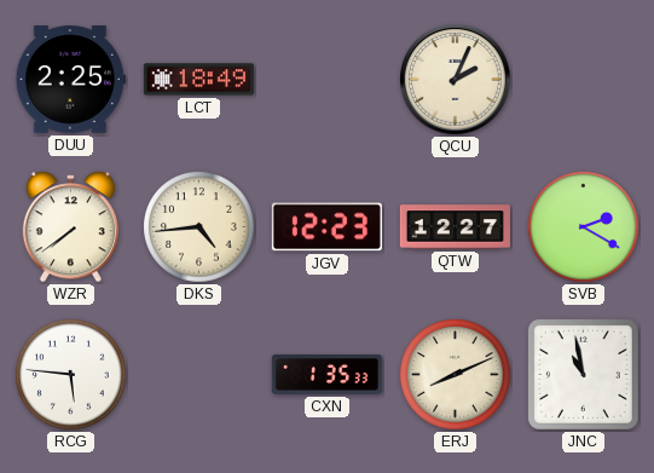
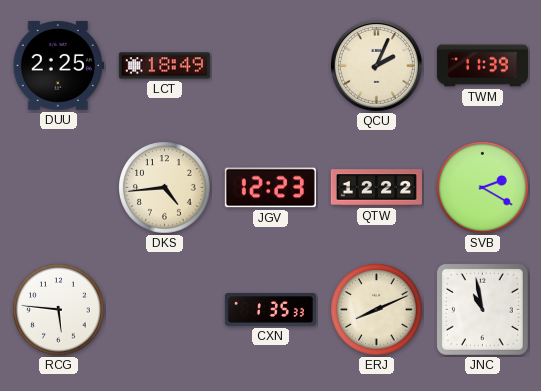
TWM: none -> 11:39
WZR: 7:39 -> none
QTW: 12:27 -> 12:22
